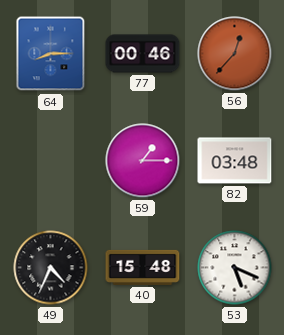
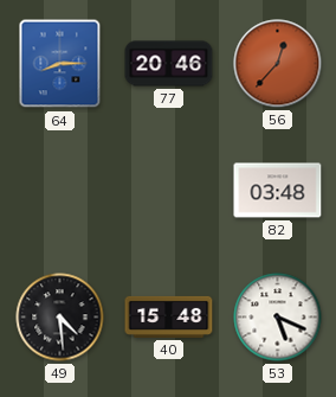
77: 00:46 -> 20:46
59: 1:15 -> none
49: 4:34 -> 4:29
